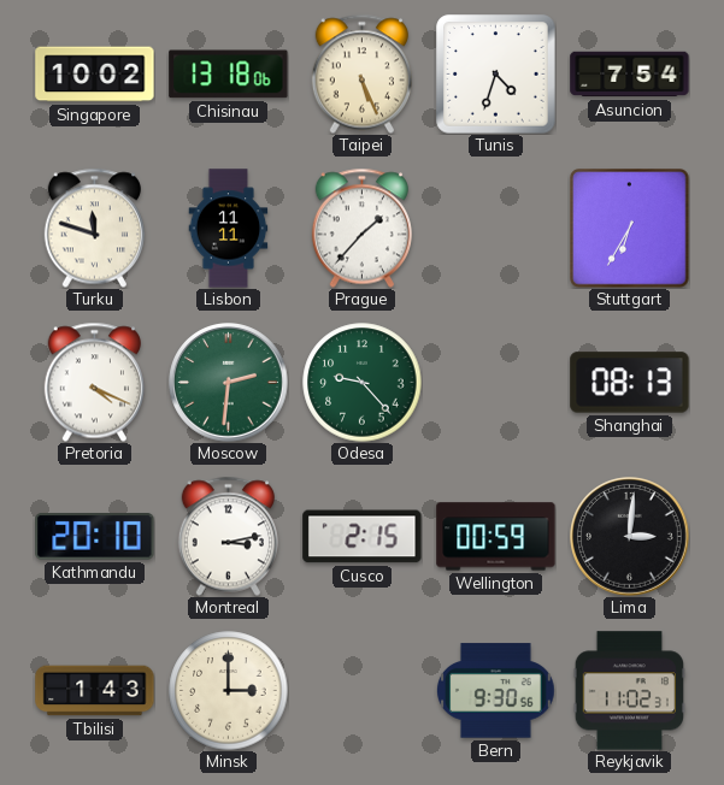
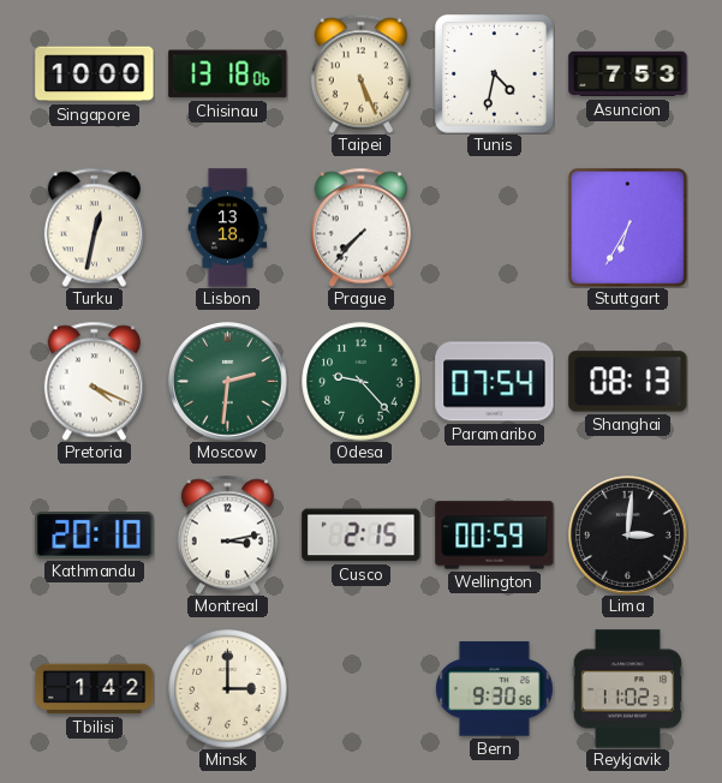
Singapore: 10:02 -> 10:00
Tunis: 4:33 -> 4:32
Asuncion: 7:54 -> 7:53
Turku: 11:48 -> 12:32
Lisbon: 11:11 -> 13:18
Prague: 1:37 -> 7:37
Paramaribo: none -> 07:54
Tbilisi: 1:43 -> 1:42
